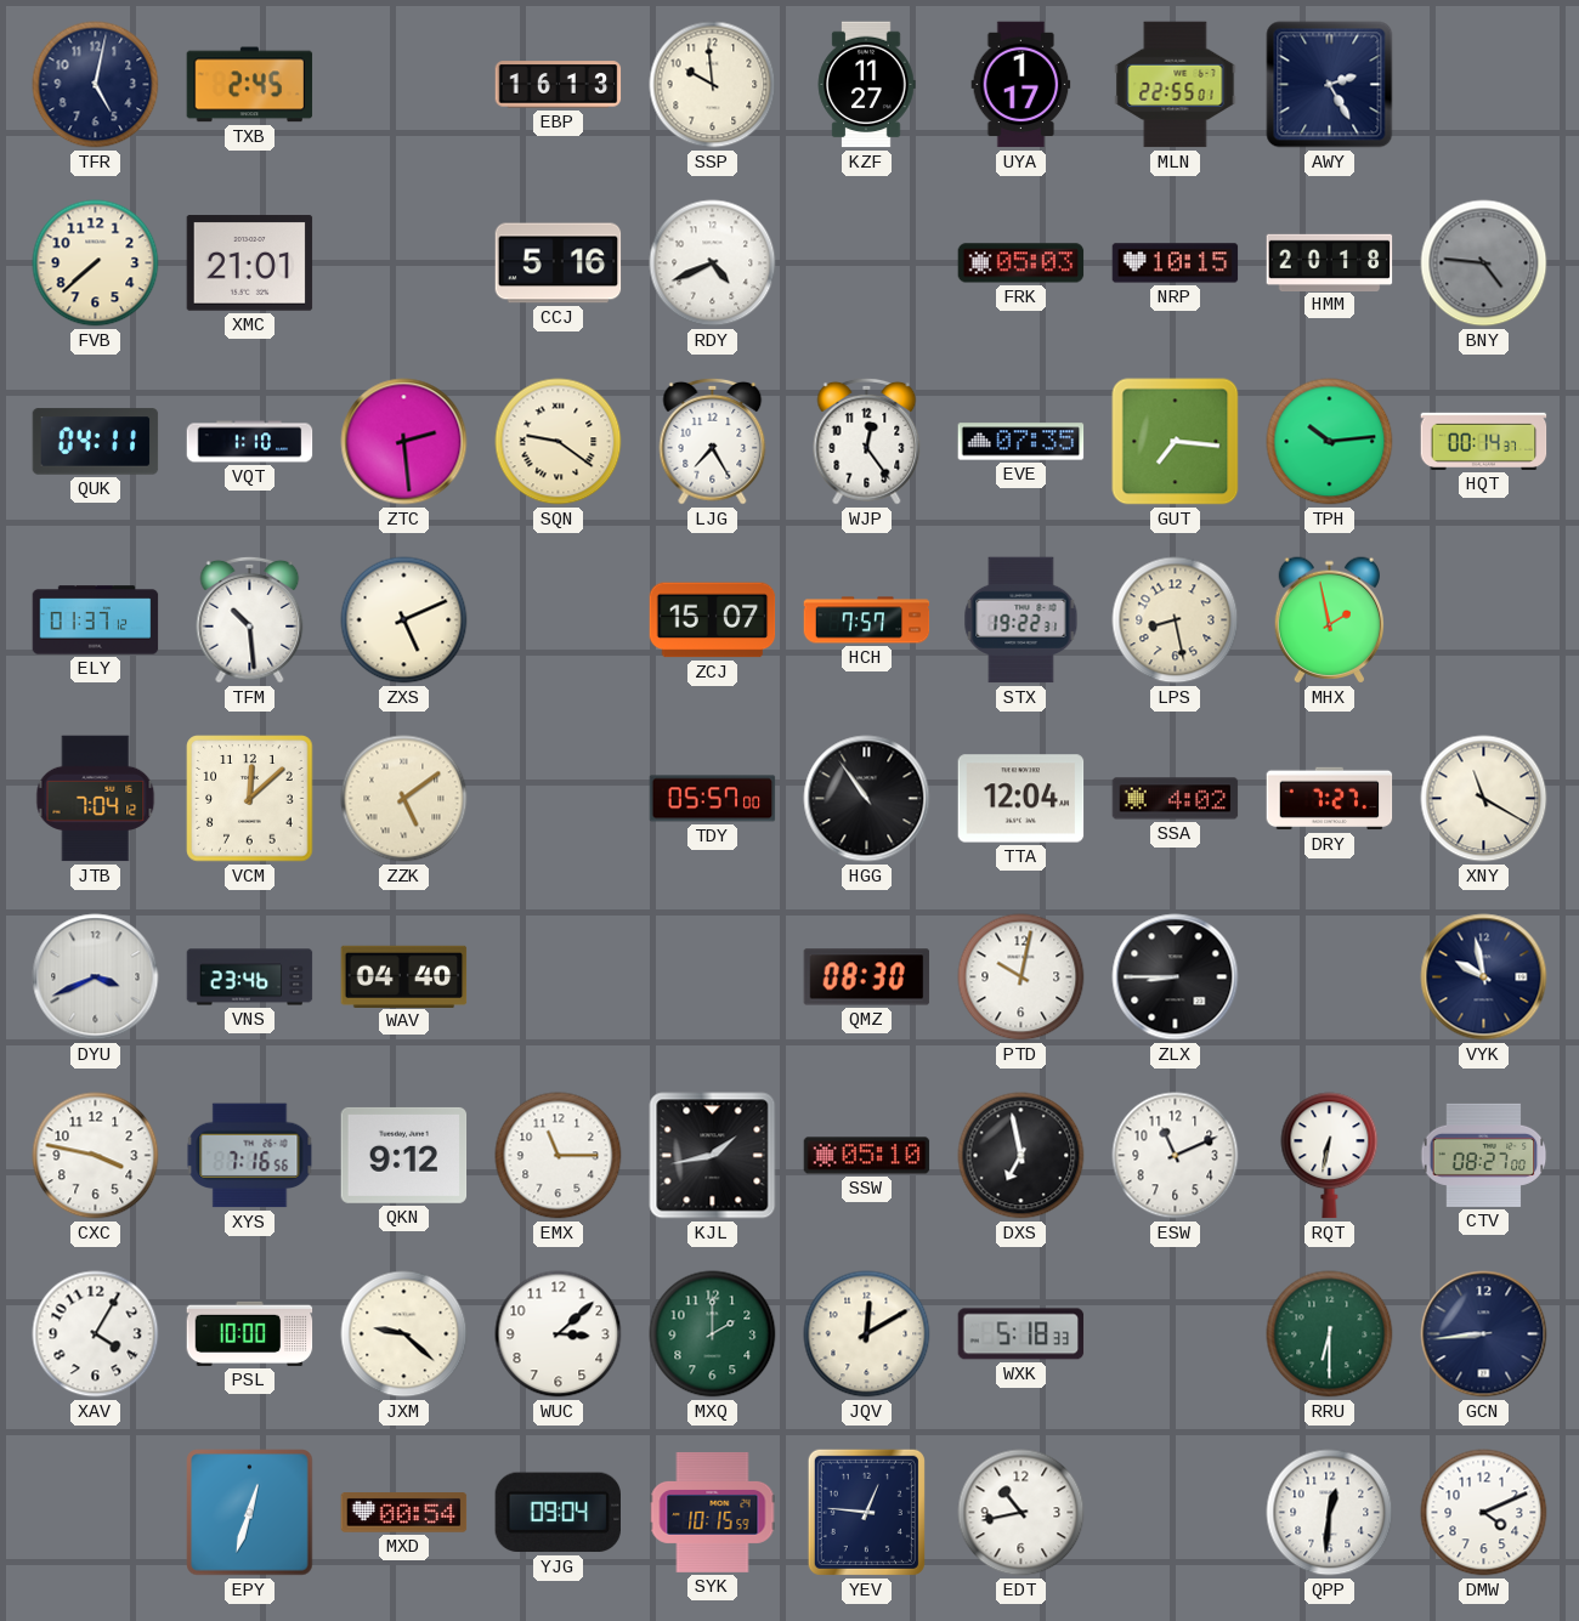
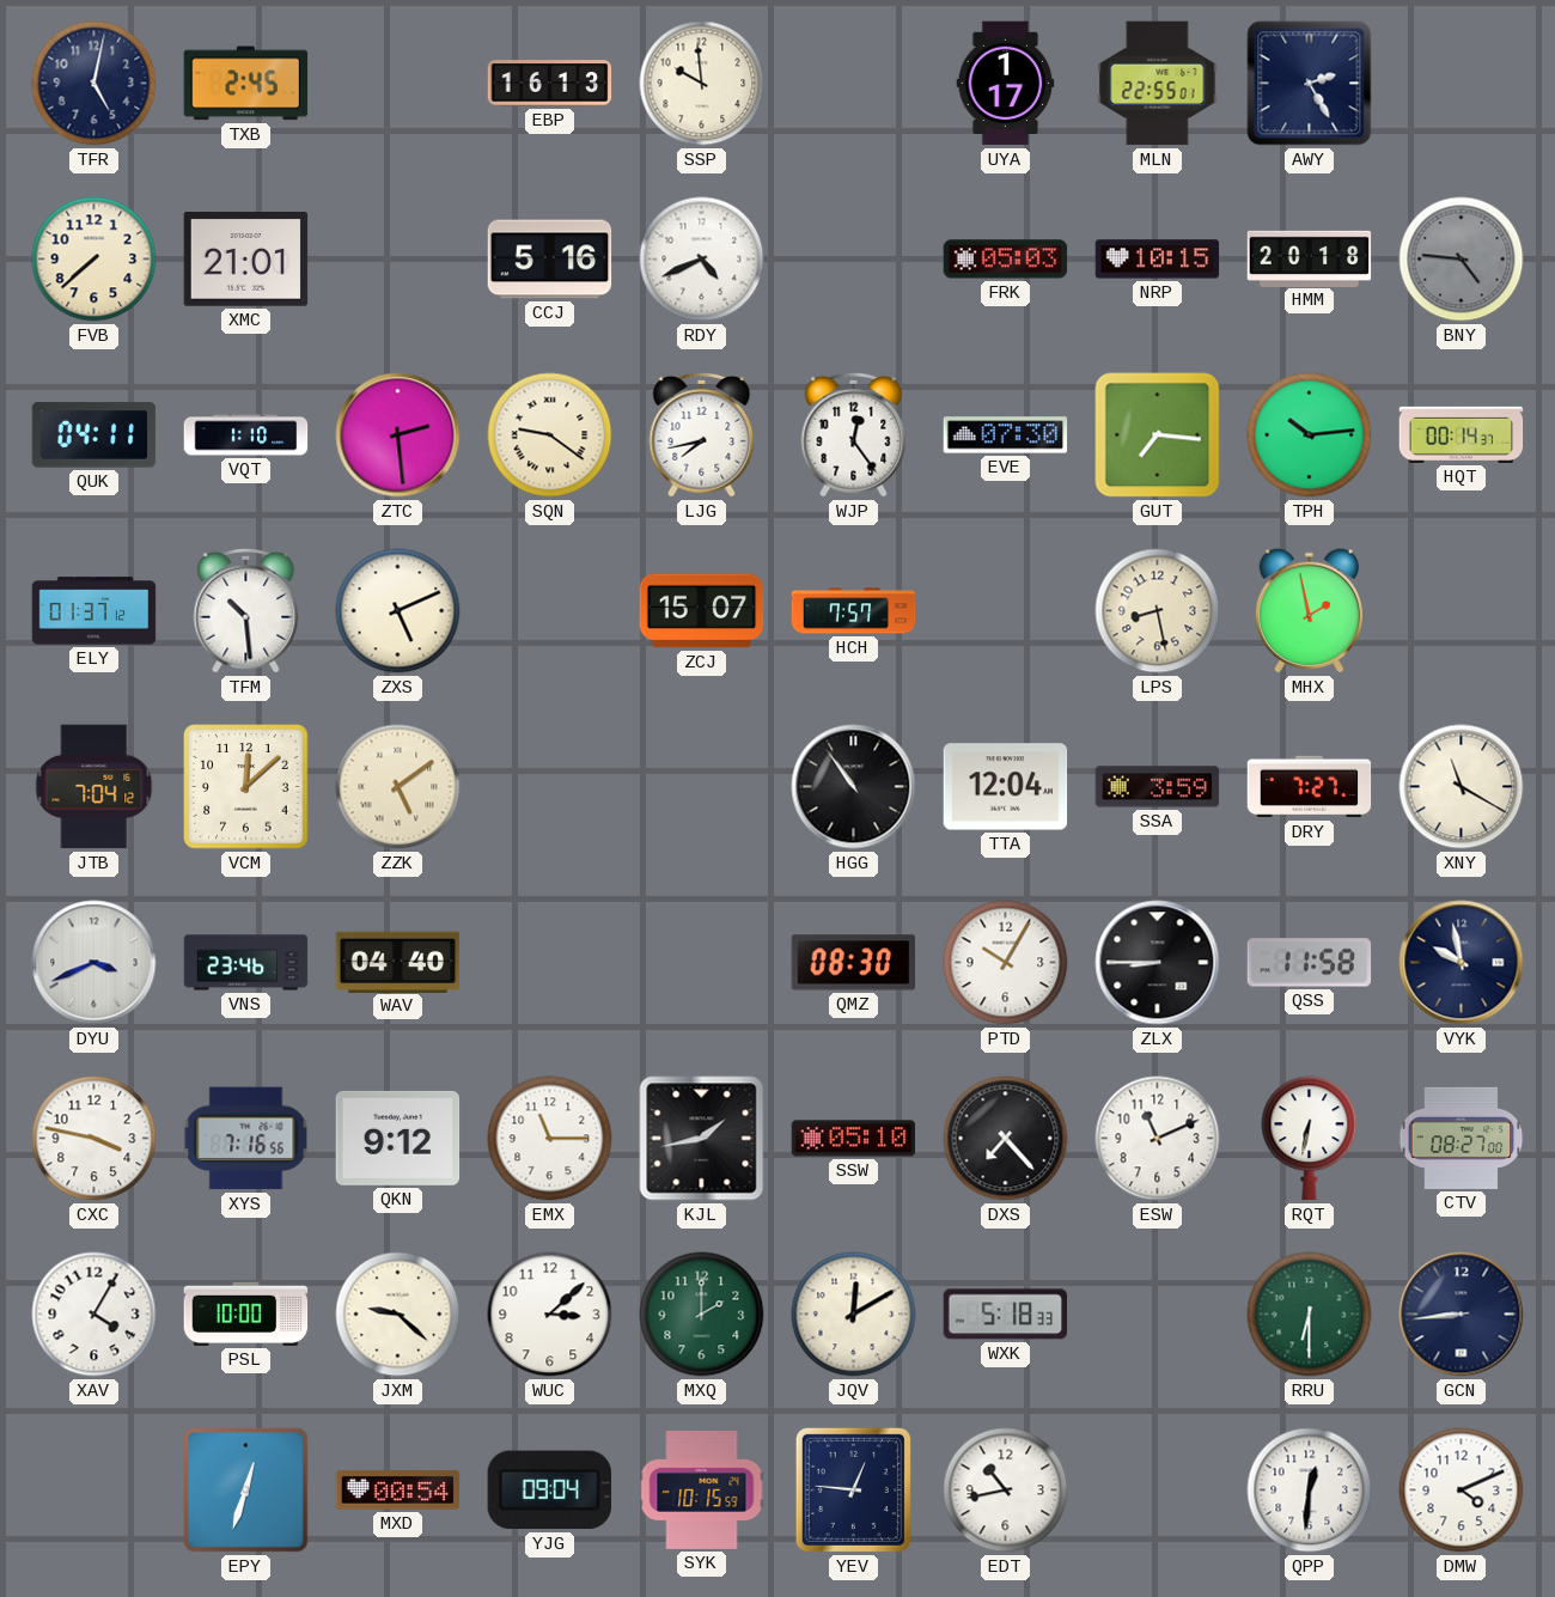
KZF: 11:27 -> none
LJG: 7:25 -> 7:43
EVE: 07:35 -> 07:30
STX: 19:22 -> none
TDY: 05:57 -> none
SSA: 4:02 -> 3:59
PTD: 10:02 -> 10:05
QSS: none -> 11:58
DXS: 6:58 -> 7:23
